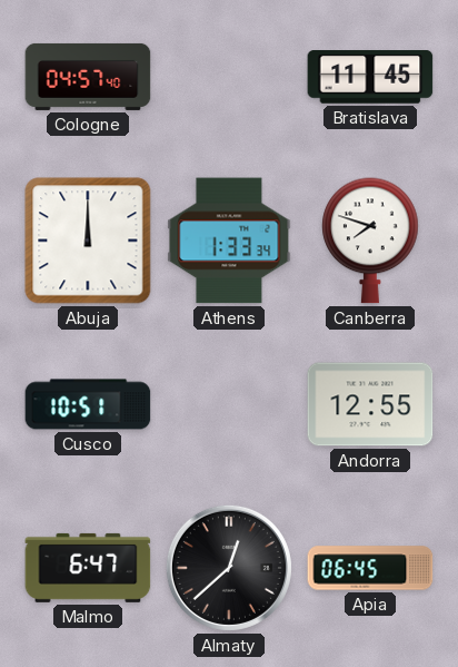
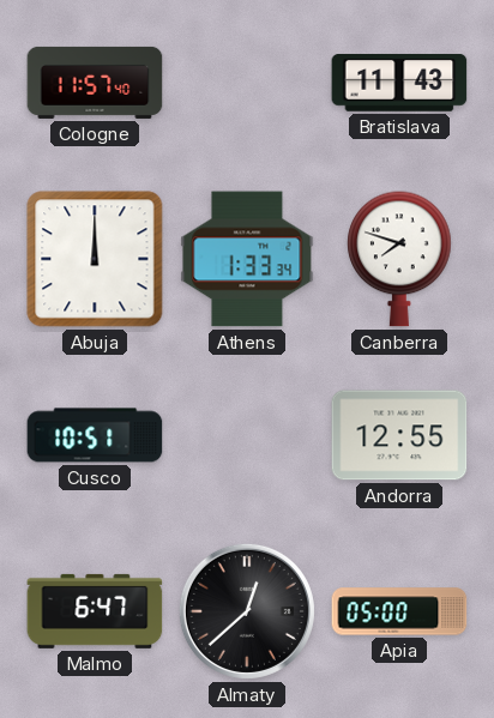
Cologne: 04:57 -> 11:57
Bratislava: 11:45 -> 11:43
Apia: 06:45 -> 05:00
